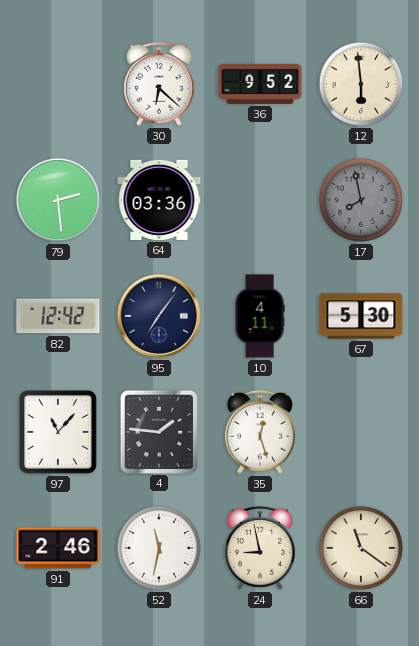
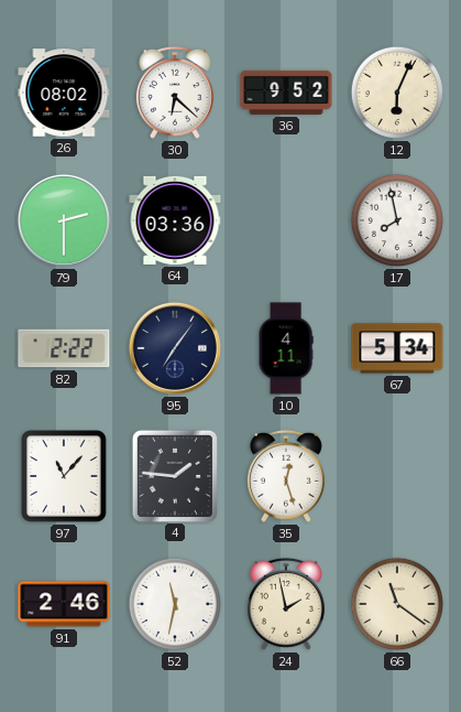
26: none -> 08:02
12: 5:59 -> 6:04
79: 2:29 -> 2:30
17 dial: grey -> white
82: 12:42 -> 2:22
67: 5:30 -> 5:34
24: 8:58 -> 1:58
